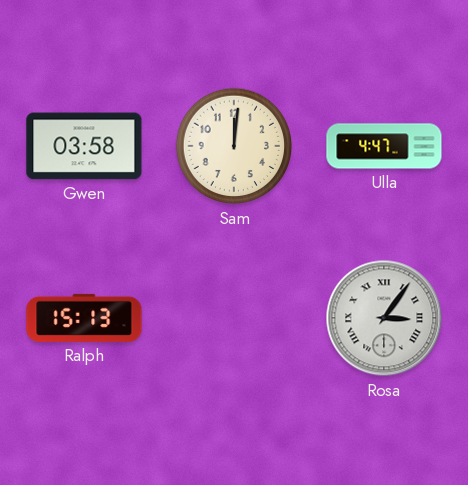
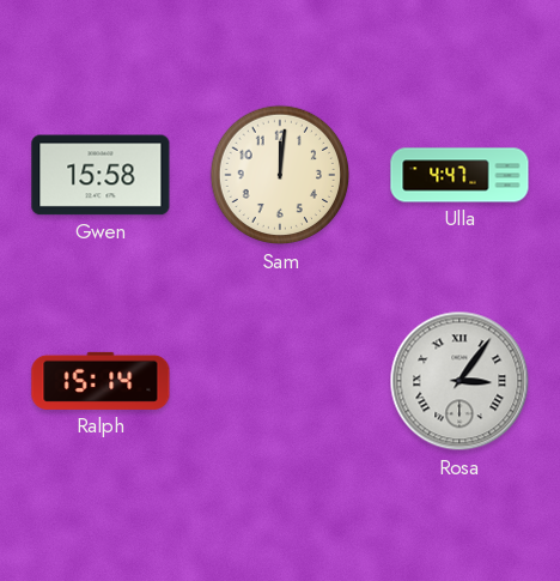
Gwen: 03:58 -> 15:58
Ralph: 15:13 -> 15:14
